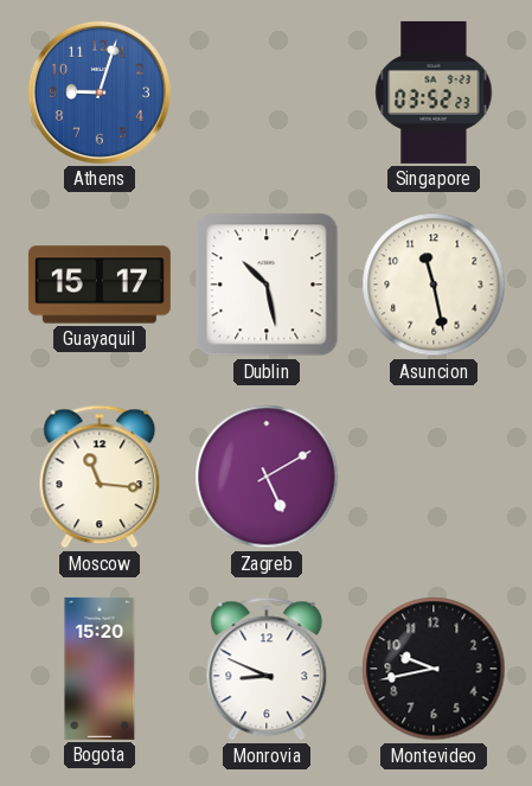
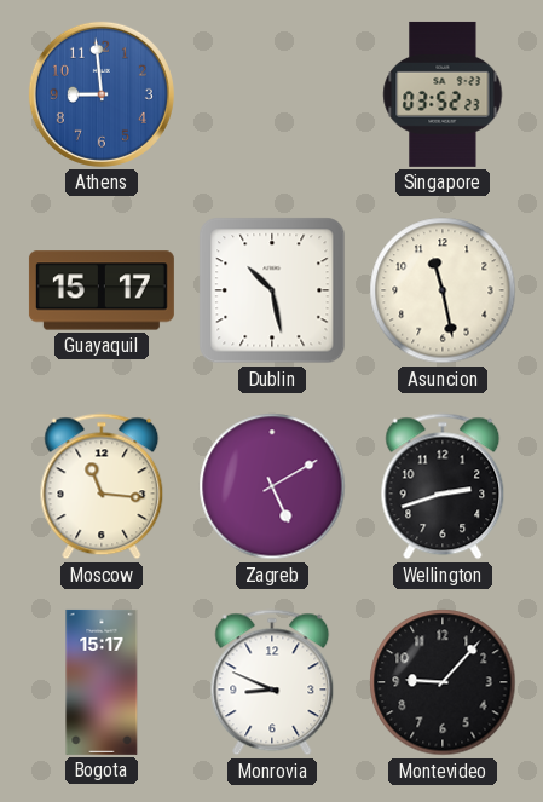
Athens: 9:03 -> 8:59
Wellington: none -> 2:42
Bogota: 15:20 -> 15:17
Montevideo: 9:43 -> 9:07
